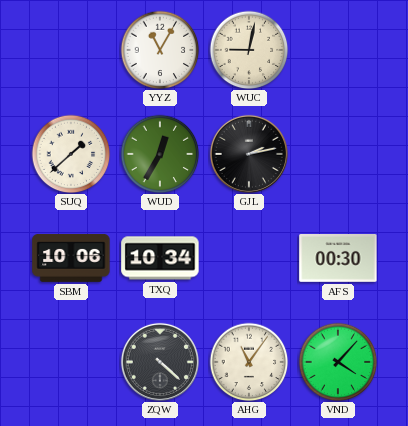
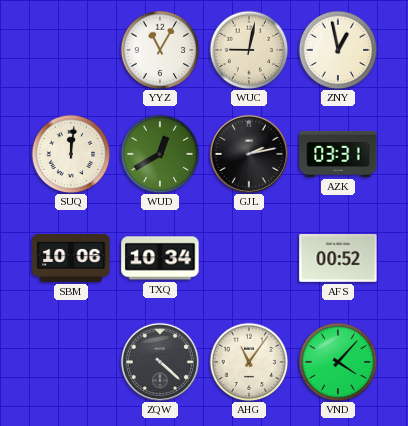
ZNY: none -> 12:58
SUQ: 1:38 -> 12:01
WUD: 12:35 -> 12:40
AZK: none -> 03:31
AFS: 00:30 -> 00:52
